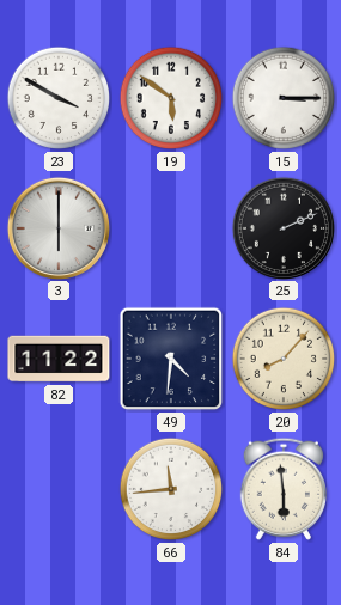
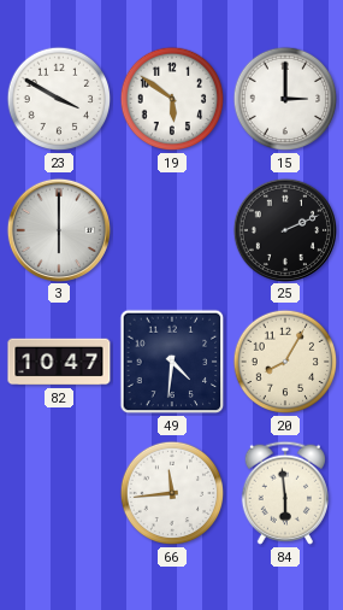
15: 3:15 -> 3:00
82: 11:22 -> 10:47
20: 8:07 -> 8:05
